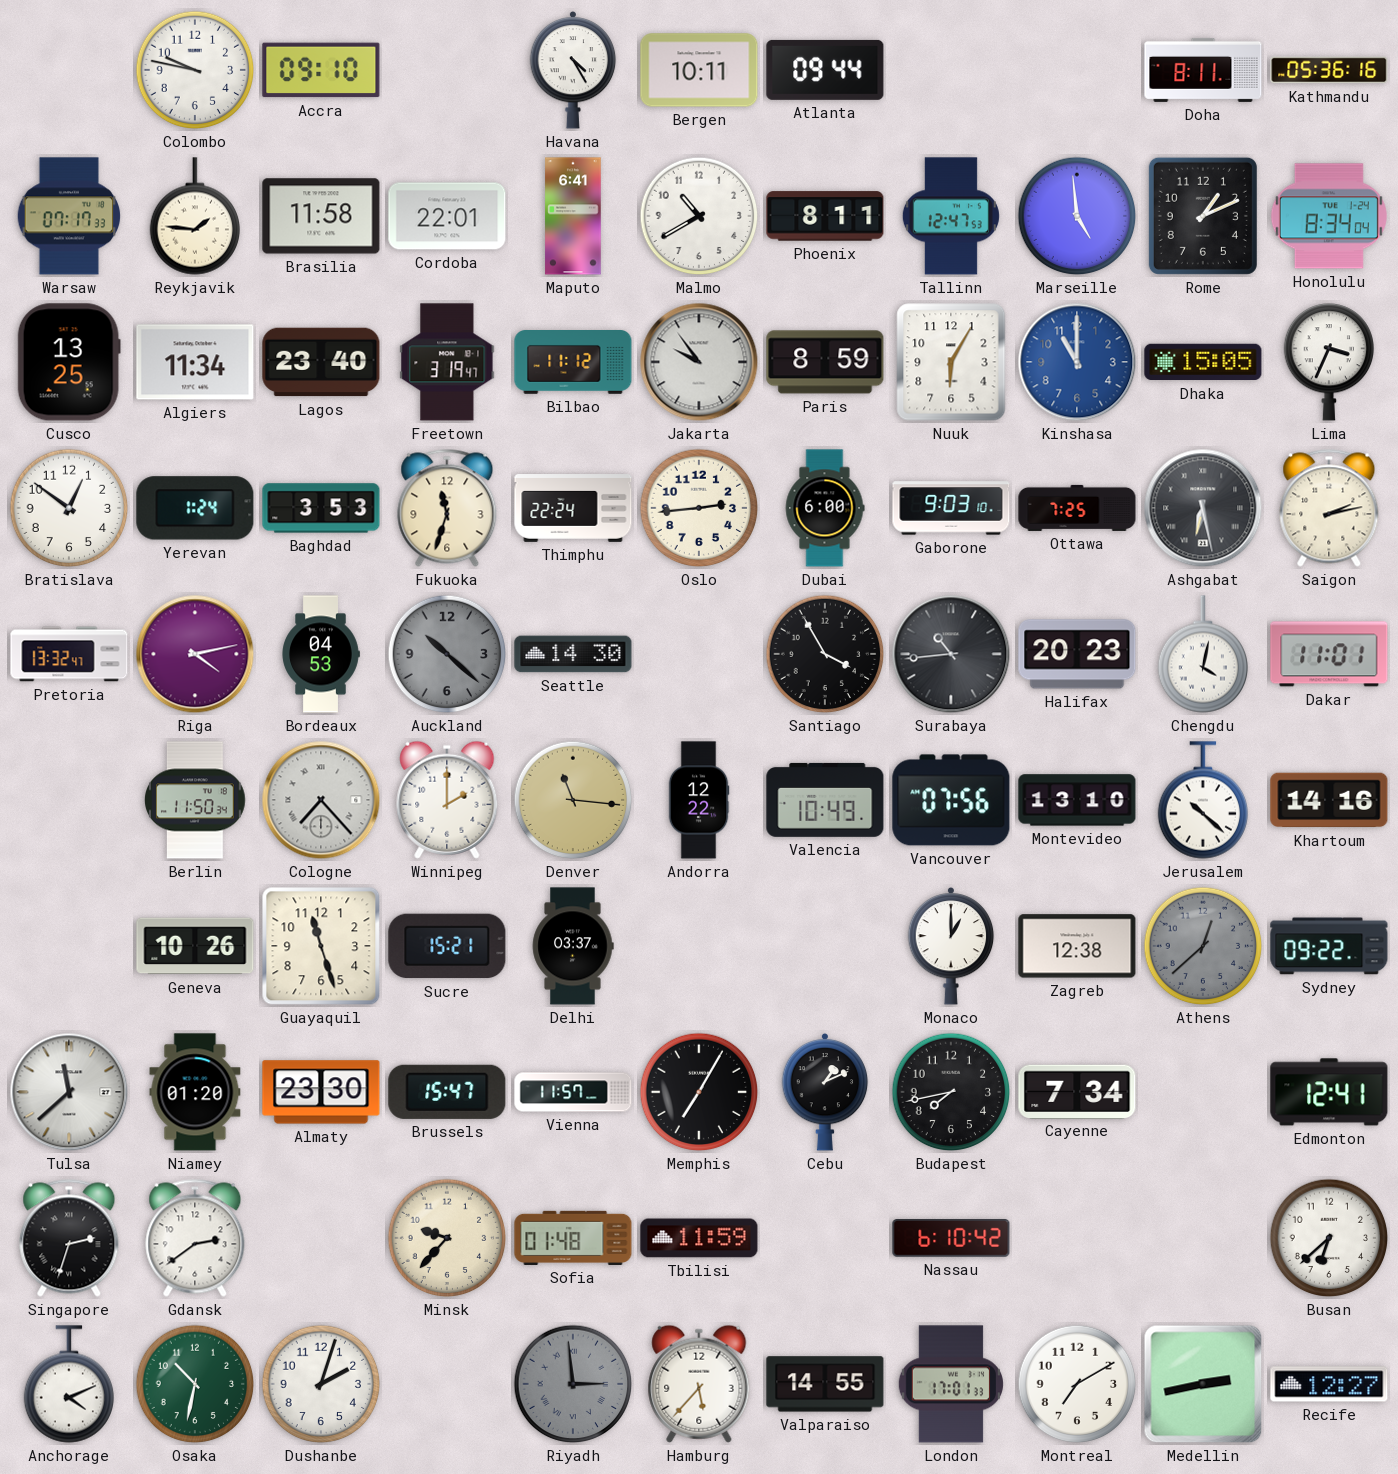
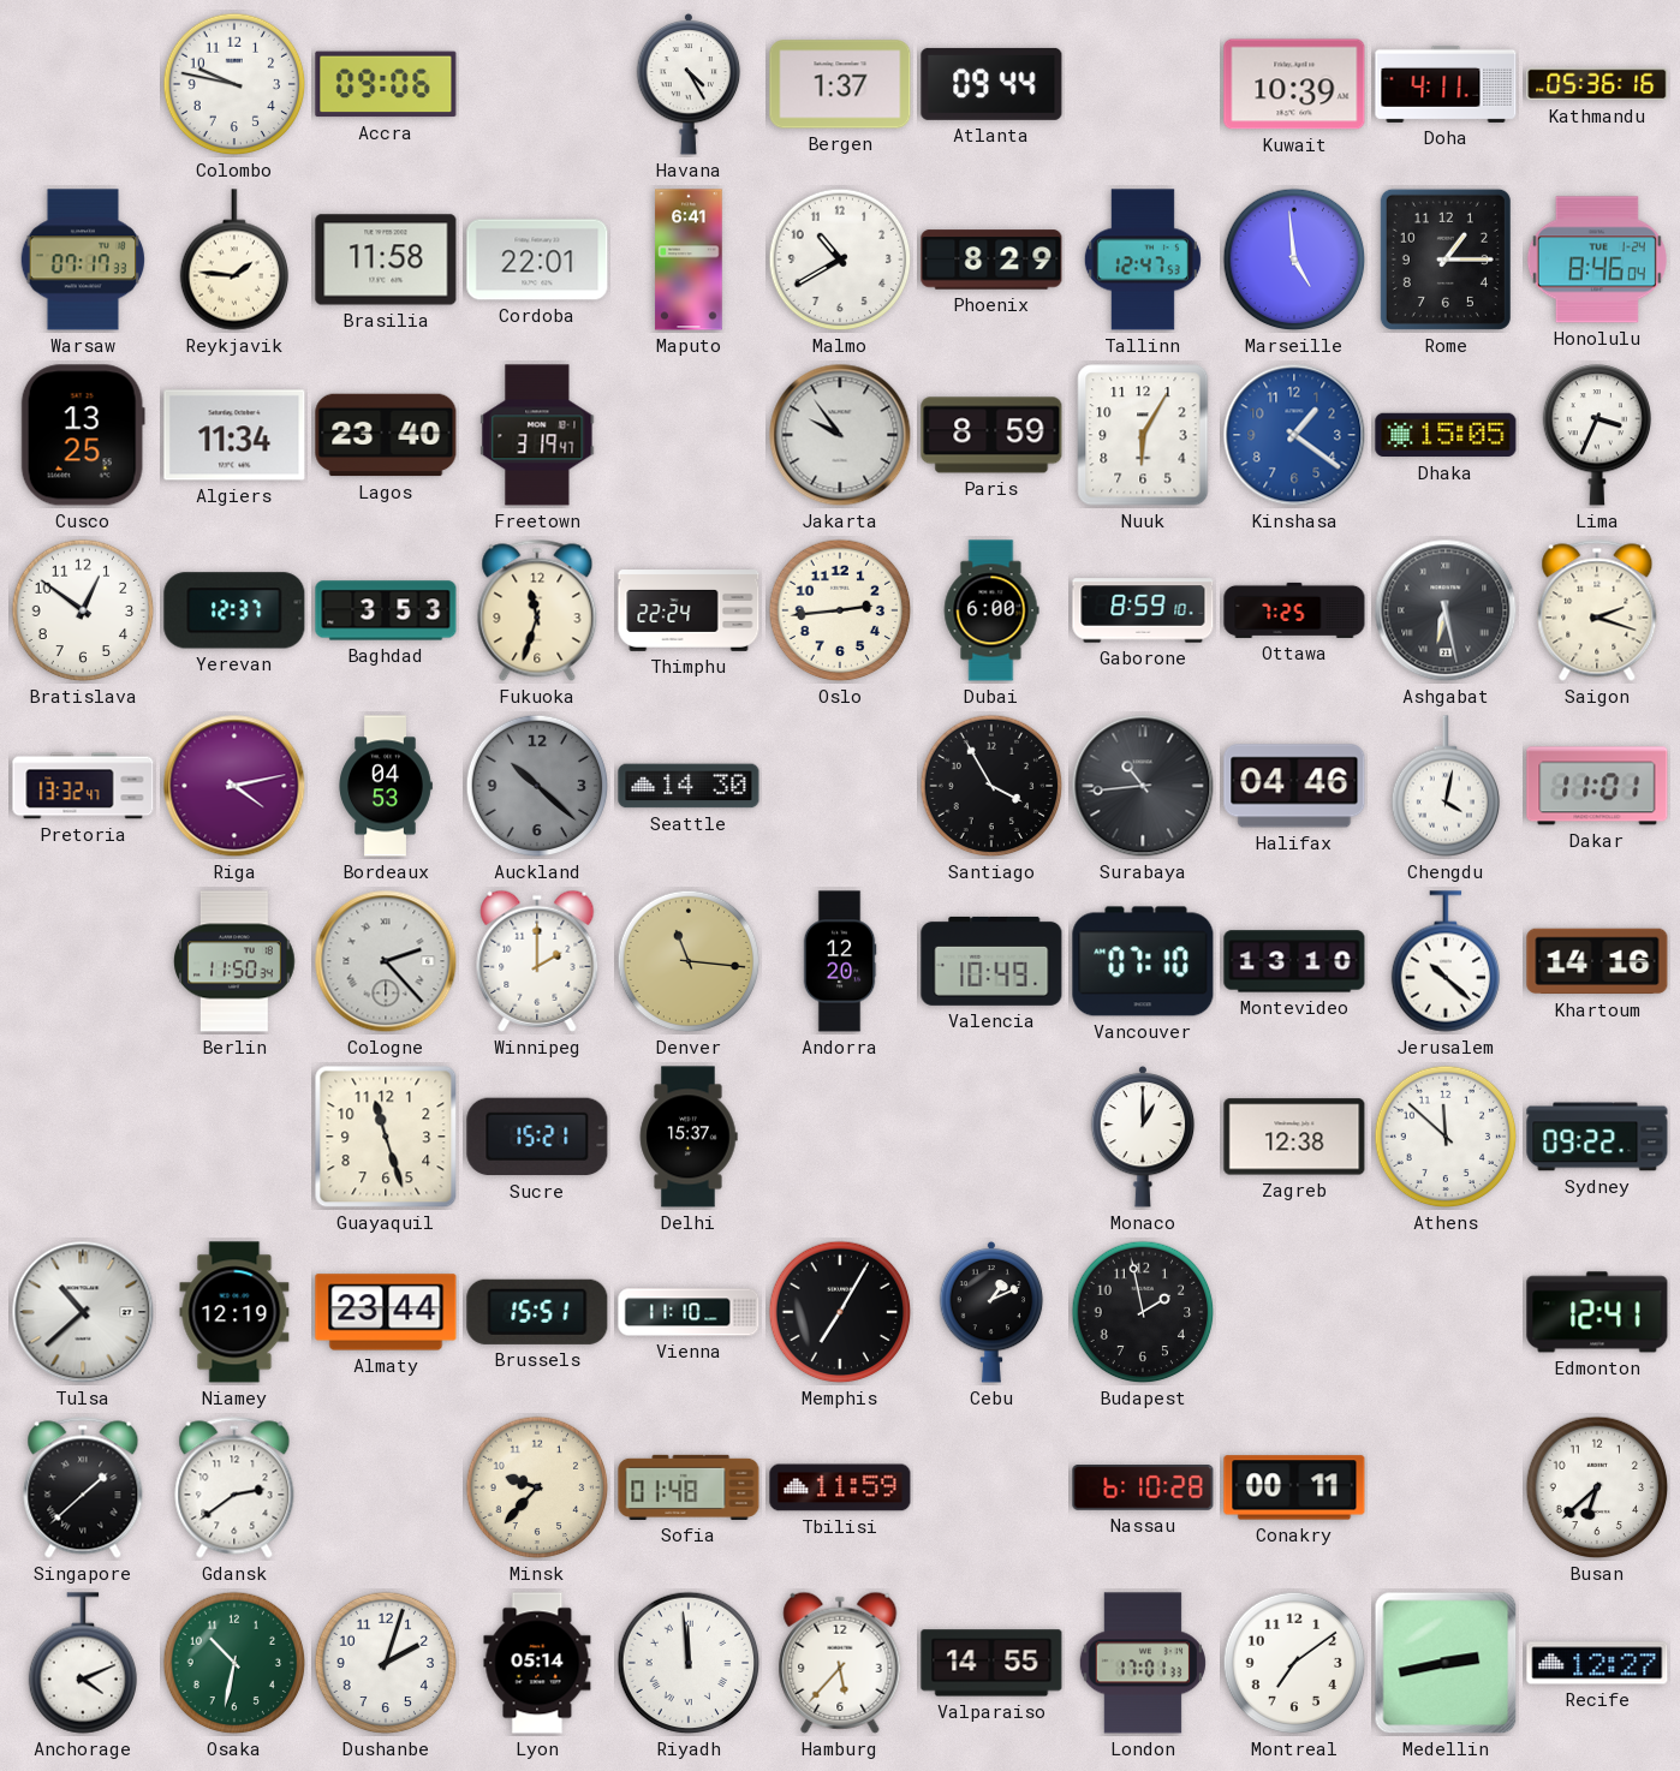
Accra: 09:10 -> 09:06
Bergen: 10:11 -> 1:37
Kuwait: none -> 10:39
Doha: 8:11 -> 4:11
Phoenix: 8:11 -> 8:29
Rome: 1:11 -> 1:15
Honolulu: 8:34 -> 8:46
Bilbao: 11:12 -> none
Kinshasa: 11:00 -> 1:21
Yerevan: 1:24 -> 12:37
Gaborone: 9:03 -> 8:59
Saigon: 2:13 -> 2:18
Halifax: 20:23 -> 04:46
Cologne: 7:23 -> 2:23
Andorra: 12:22 -> 12:20
Vancouver: 07:56 -> 07:10
Geneva: 10:26 -> none
Delhi: 03:37 -> 15:37
Athens: 12:38 -> 11:52
Athens dial: grey -> white
Tulsa: 11:38 -> 10:38
Niamey: 01:20 -> 12:19
Almaty: 23:30 -> 23:44
Brussels: 15:47 -> 15:51
Vienna: 11:57 -> 11:10
Budapest: 7:43 -> 1:58
Cayenne: 7:34 -> none
Singapore: 2:33 -> 1:38
Nassau: 6:10:42 -> 6:10:28
Conakry: none -> 00:11
Lyon: none -> 05:14
Riyadh: 2:59 -> 11:59
Riyadh dial: grey -> white
Montreal: 7:10 -> 7:09
